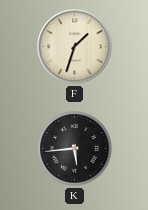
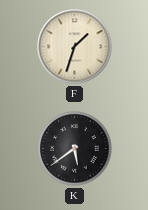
K: 5:44 -> 5:39
